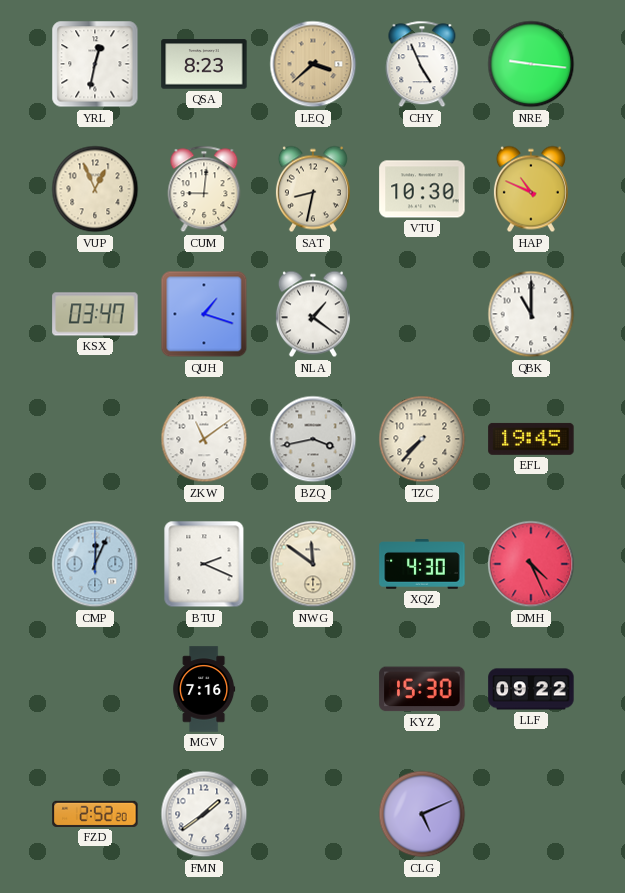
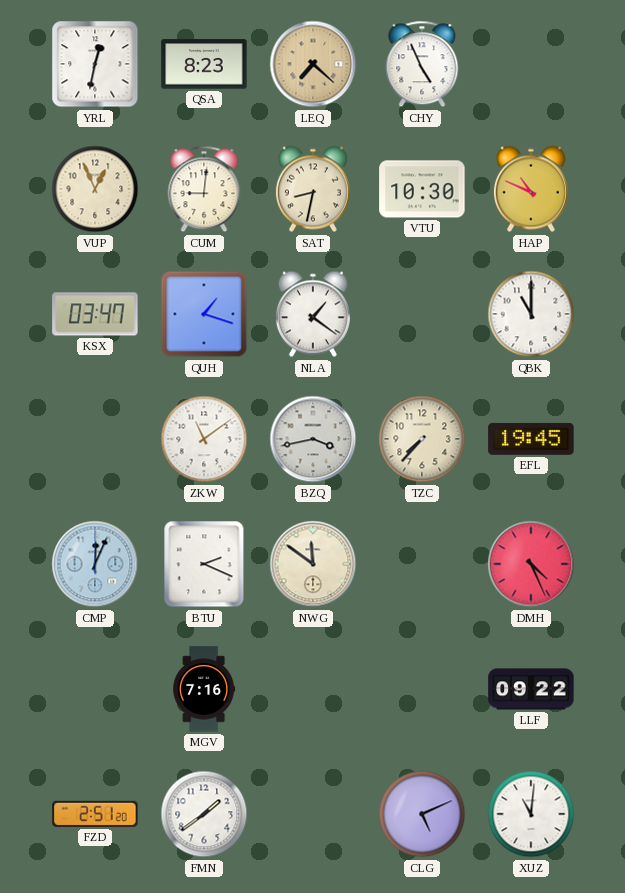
LEQ: 3:38 -> 7:22
NRE: 9:16 -> none
XQZ: 4:30 -> none
KYZ: 15:30 -> none
FZD: 2:52 -> 2:51
XUZ: none -> 11:01
